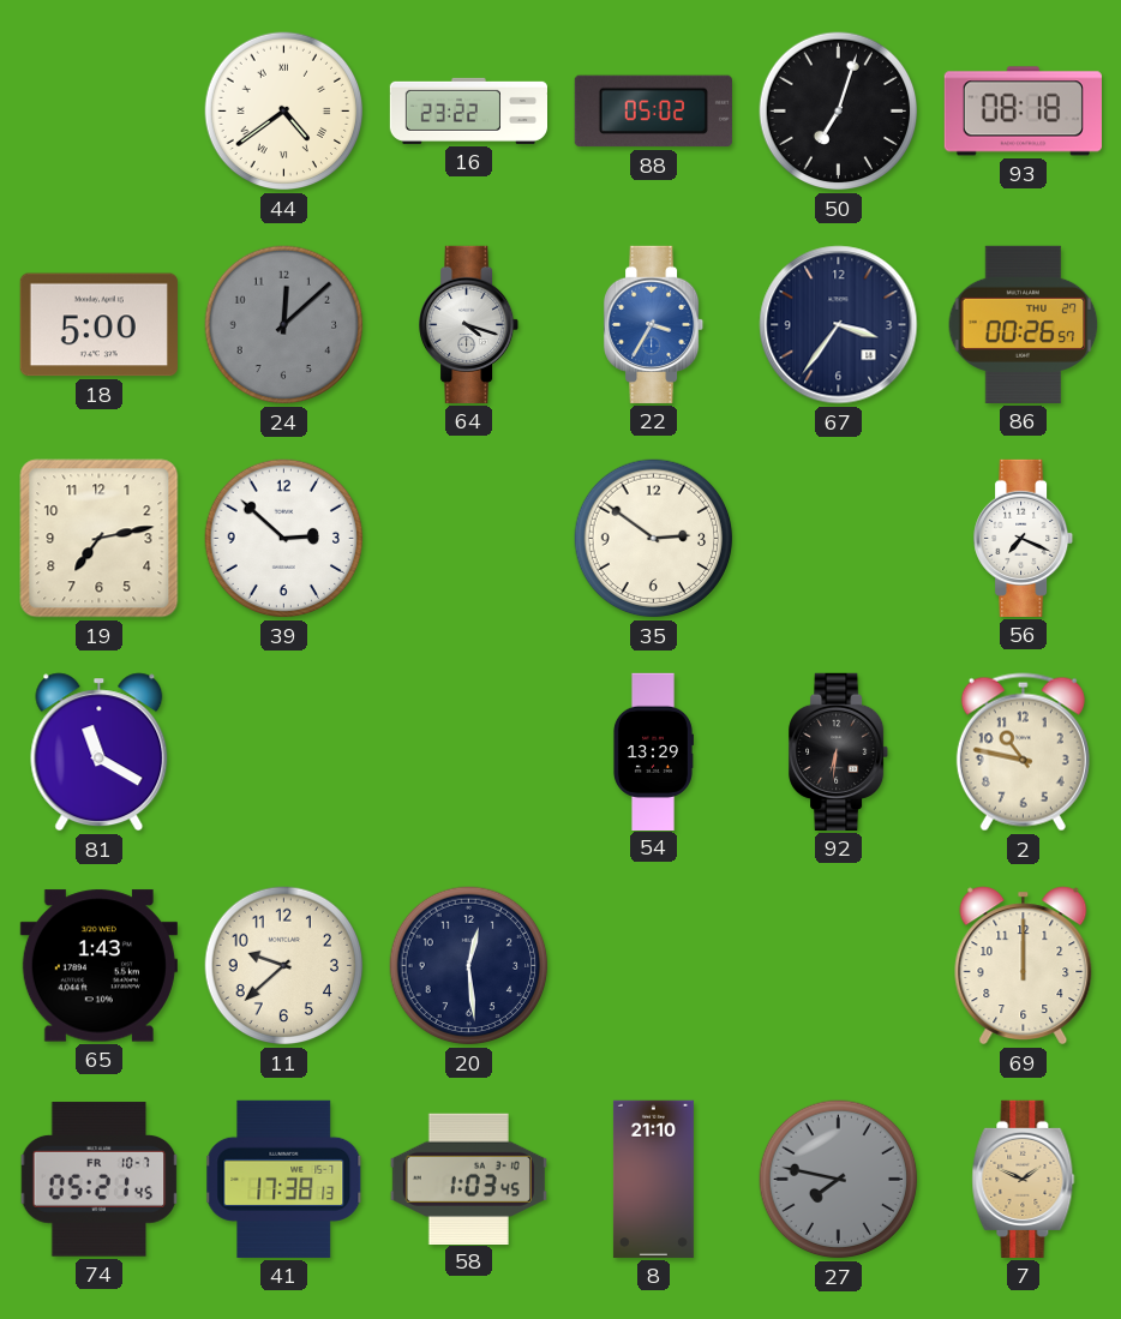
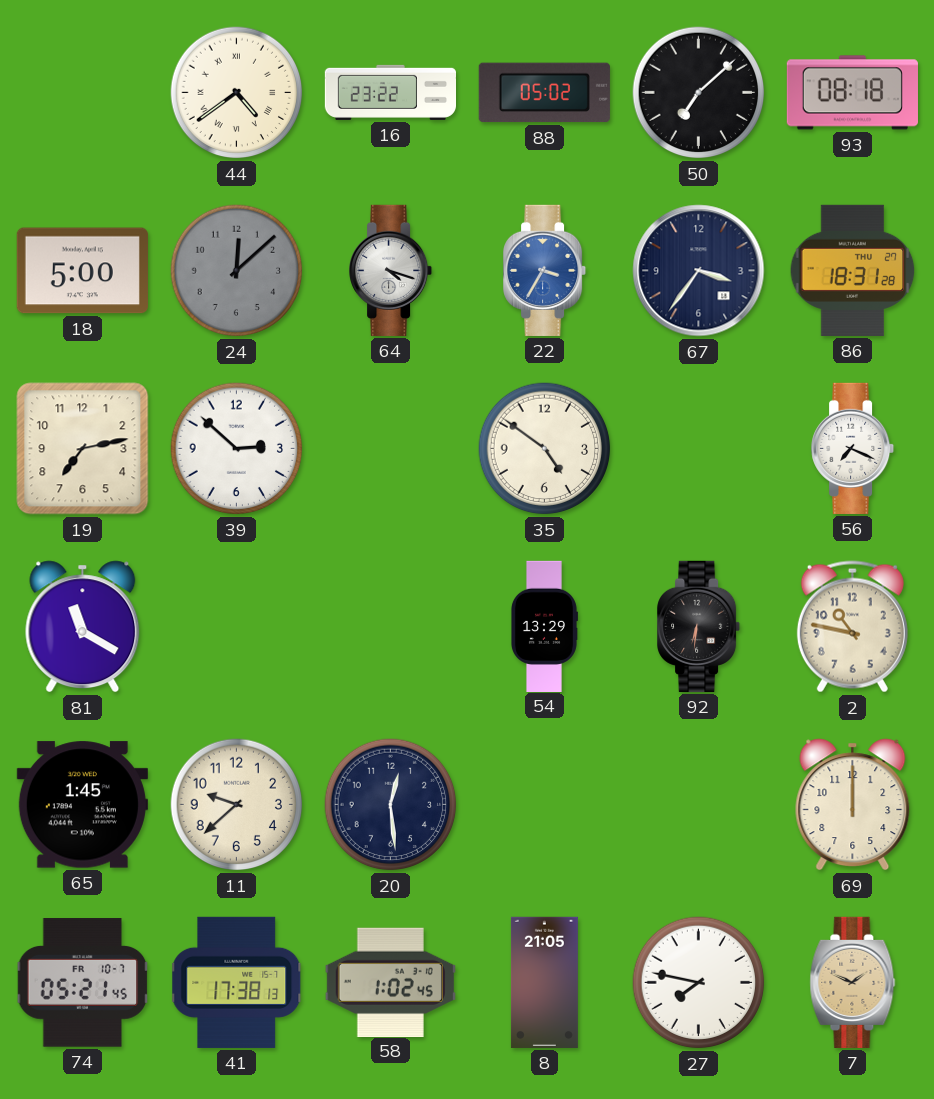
50: 7:03 -> 7:08
86: 00:26 -> 18:31
35: 2:51 -> 4:51
65: 1:43 -> 1:45
58: 1:03 -> 1:02
8: 21:10 -> 21:05
27 dial: grey -> white
